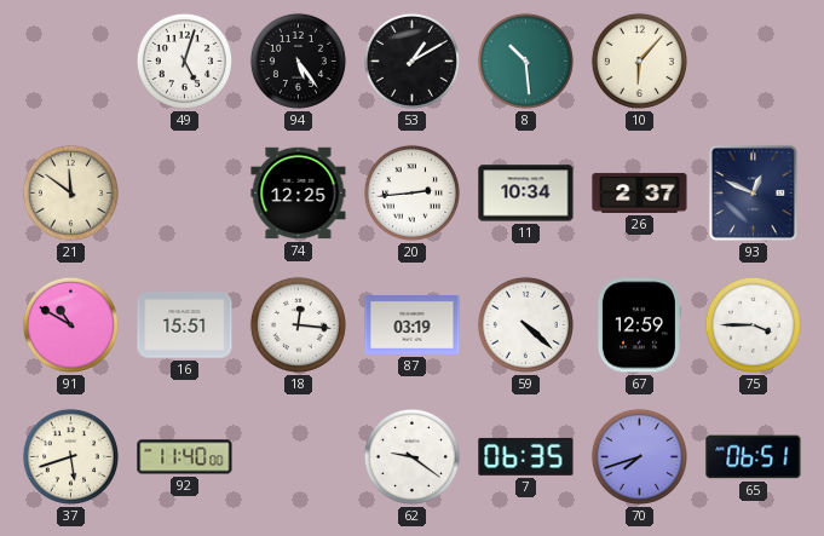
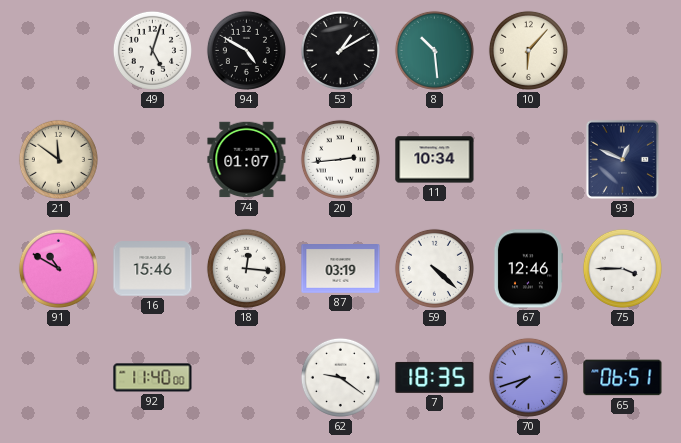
94: 5:24 -> 4:50
74: 12:25 -> 01:07
26: 2:37 -> none
16: 15:51 -> 15:46
67: 12:59 -> 12:46
37: 5:42 -> none
7: 06:35 -> 18:35
